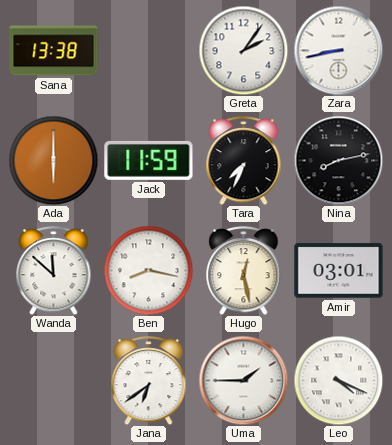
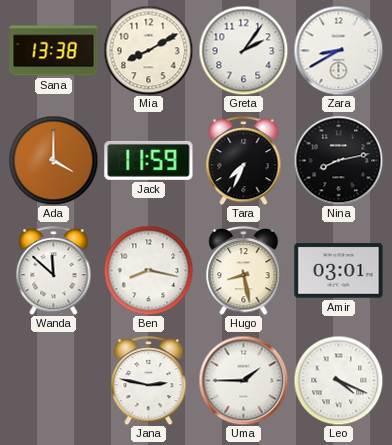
Mia: none -> 8:10
Zara: 8:43 -> 8:40
Ada: 6:00 -> 4:00
Hugo: 12:28 -> 8:28
Jana: 6:39 -> 2:47
